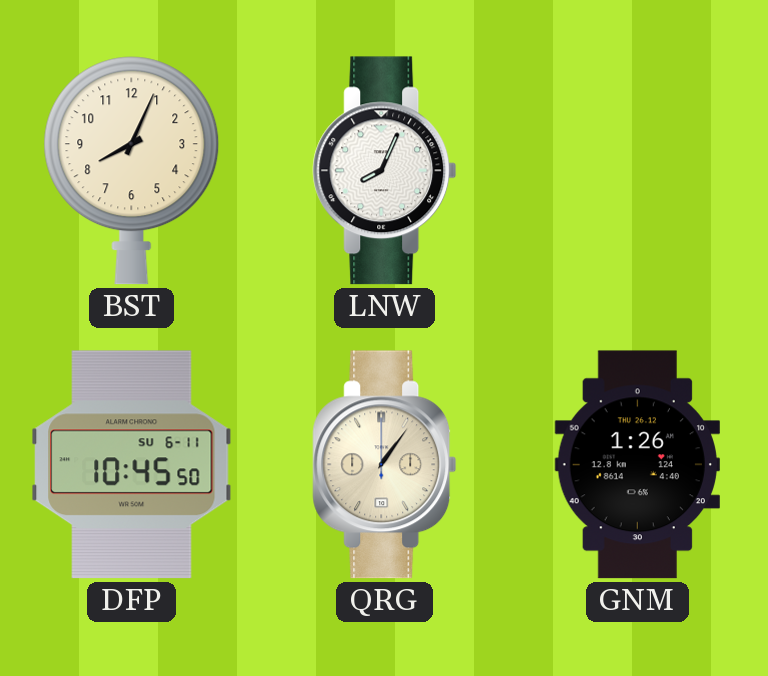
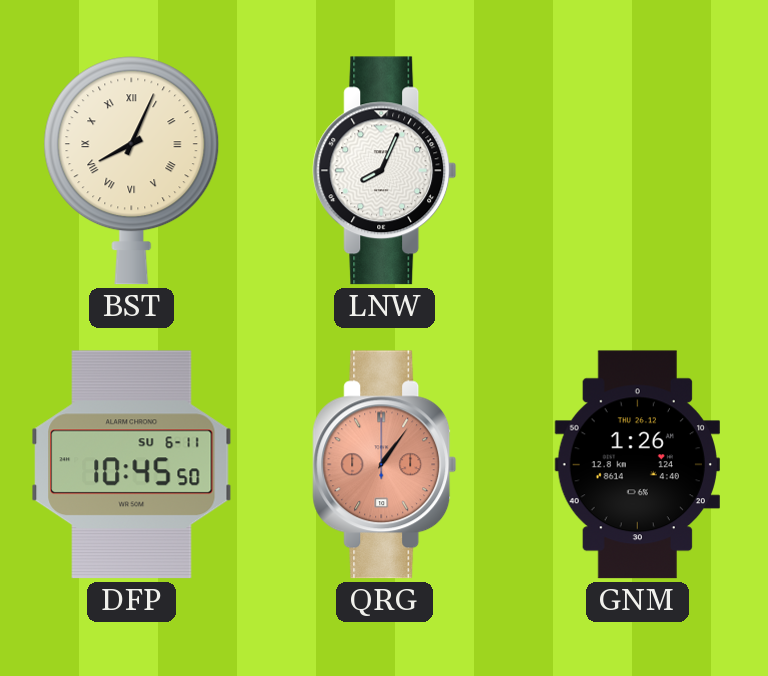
BST numerals: Arabic -> Roman
QRG dial: cream -> salmon
